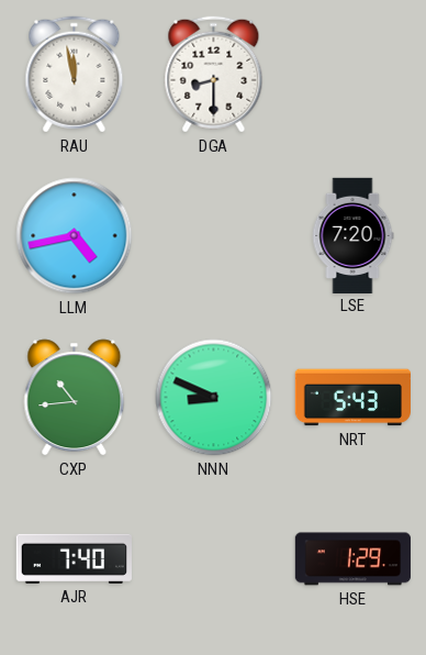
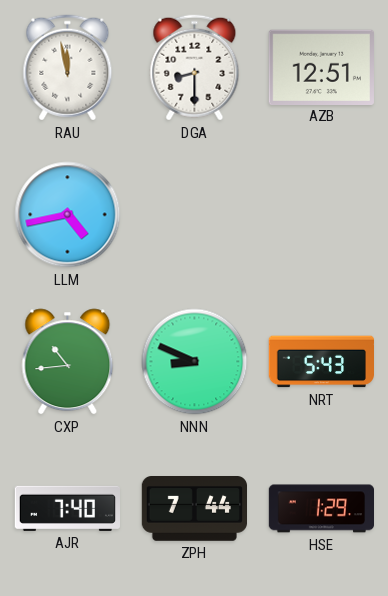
AZB: none -> 12:51
LSE: 7:20 -> none
ZPH: none -> 7:44
